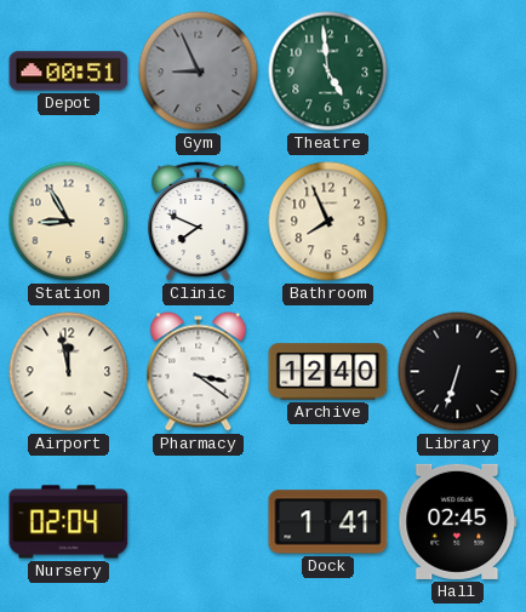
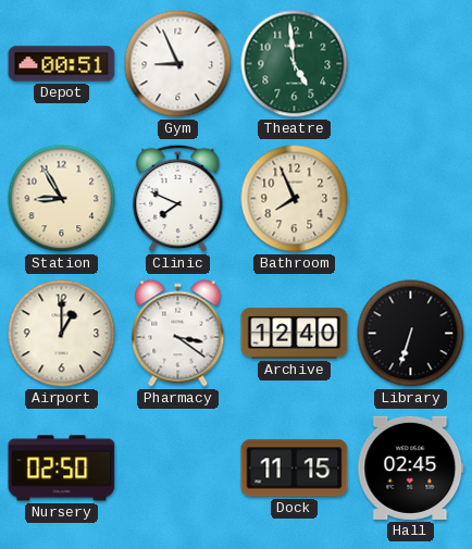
Gym dial: grey -> white
Airport: 11:58 -> 1:00
Nursery: 02:04 -> 02:50
Dock: 1:41 -> 11:15
